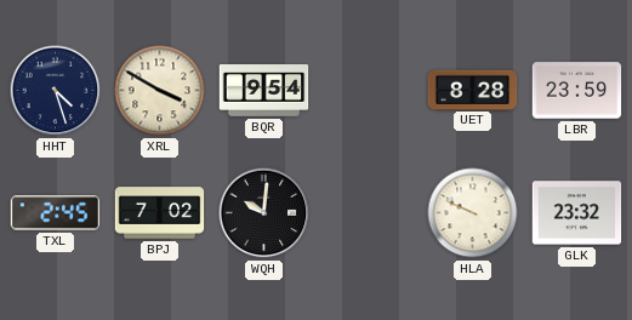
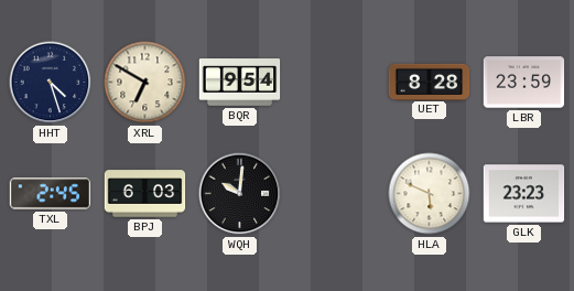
XRL: 3:50 -> 6:50
BPJ: 7:02 -> 6:03
HLA: 9:49 -> 5:49
GLK: 23:32 -> 23:23
